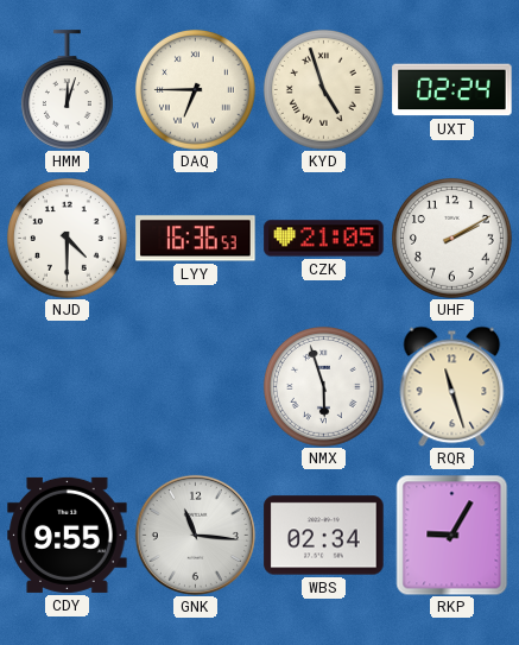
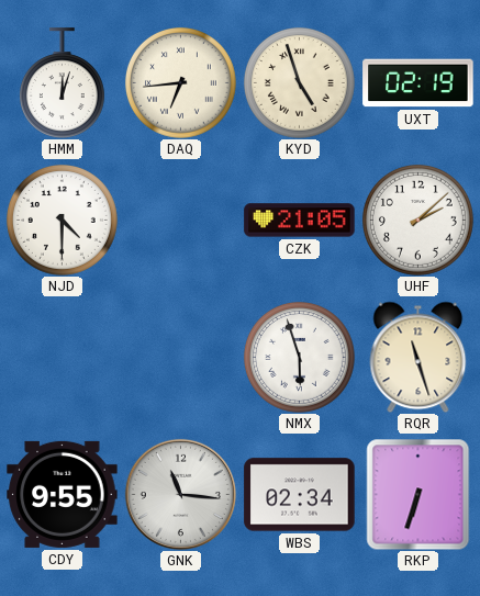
DAQ: 6:45 -> 6:44
UXT: 02:24 -> 02:19
LYY: 16:36 -> none
UHF: 2:10 -> 2:08
RKP: 9:05 -> 6:33
